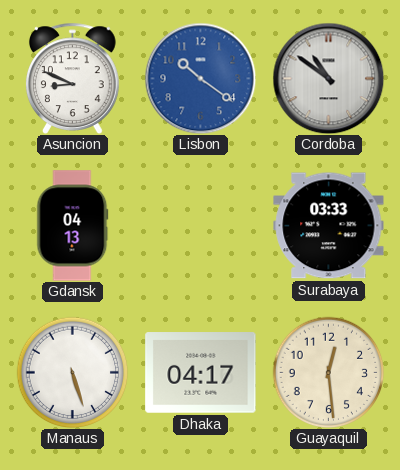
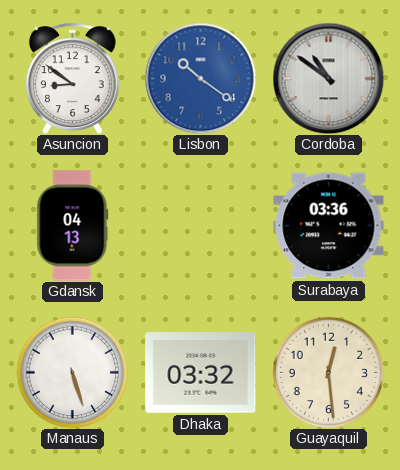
Asuncion: 8:49 -> 8:51
Surabaya: 03:33 -> 03:36
Dhaka: 04:17 -> 03:32
